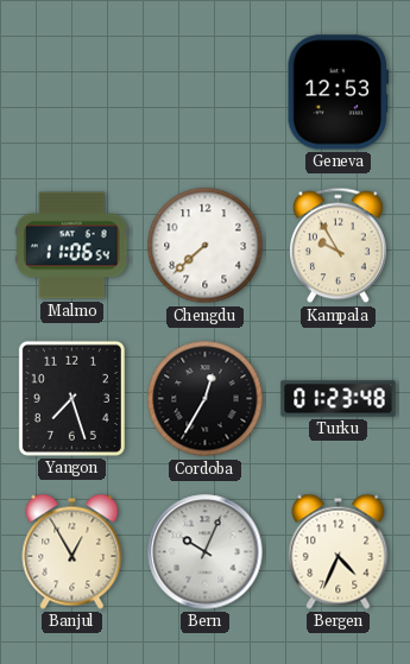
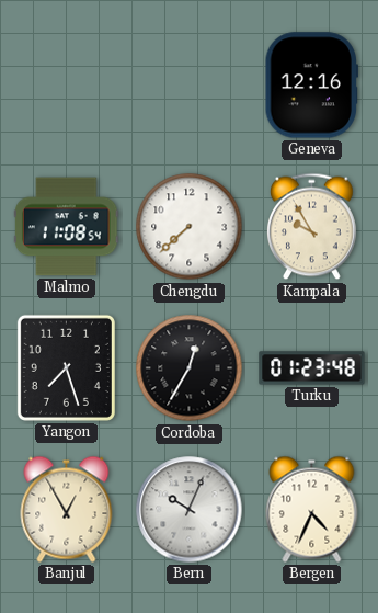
Geneva: 12:53 -> 12:16
Malmo: 11:06 -> 11:08
